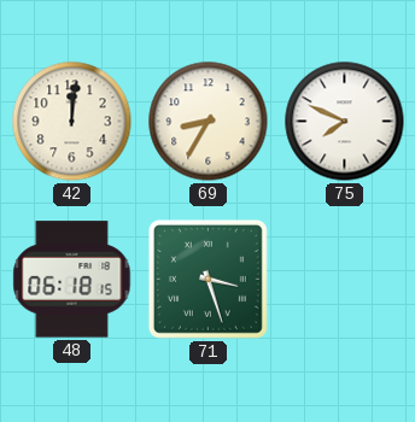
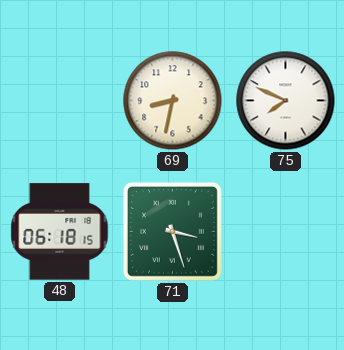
42: 12:01 -> none
69: 8:35 -> 8:32
